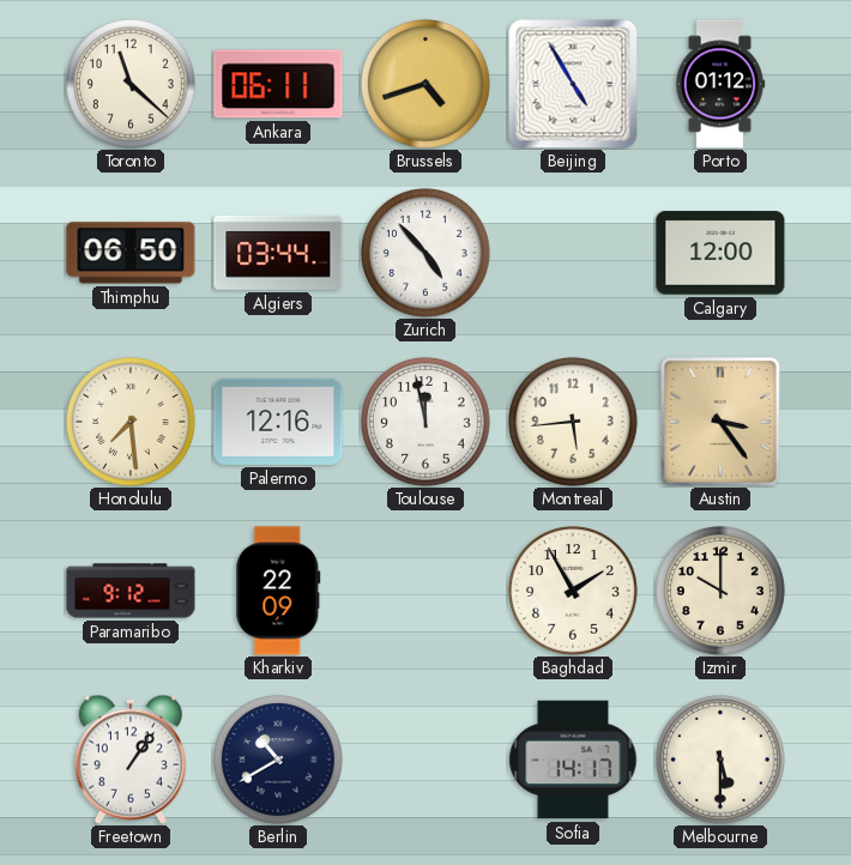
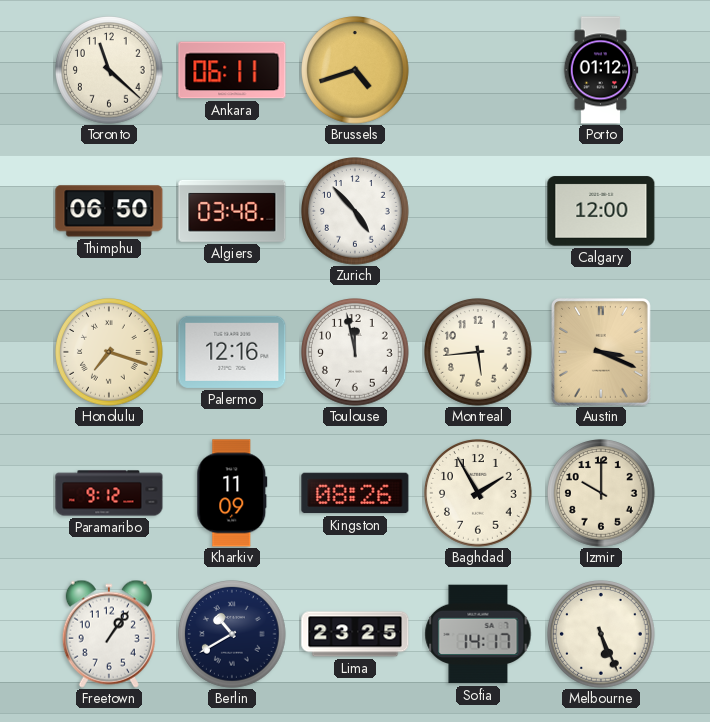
Beijing: 4:55 -> none
Algiers: 03:44 -> 03:48
Honolulu: 7:29 -> 7:18
Austin: 3:24 -> 3:19
Kharkiv: 22:09 -> 11:09
Kingston: none -> 08:26
Lima: none -> 23:25
Melbourne: 5:30 -> 5:26
